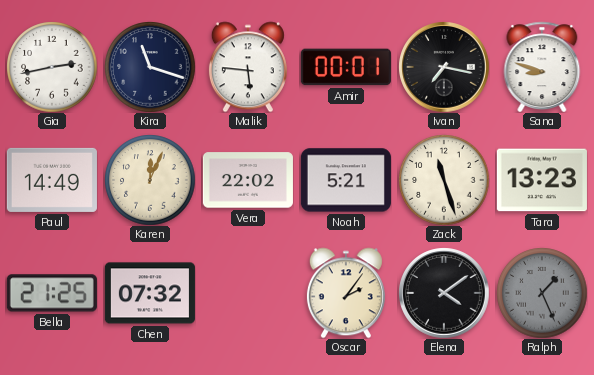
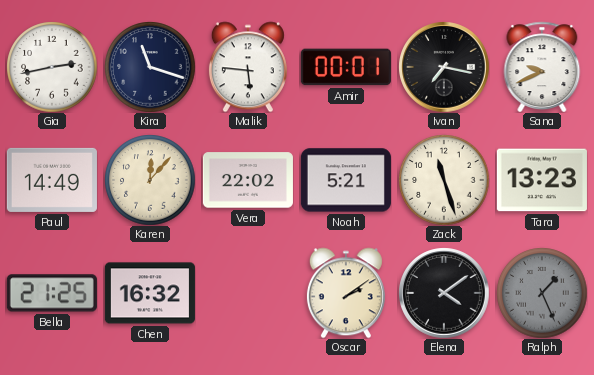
Sana: 8:48 -> 9:41
Karen: 12:04 -> 12:07
Chen: 07:32 -> 16:32
Oscar: 2:06 -> 2:09
